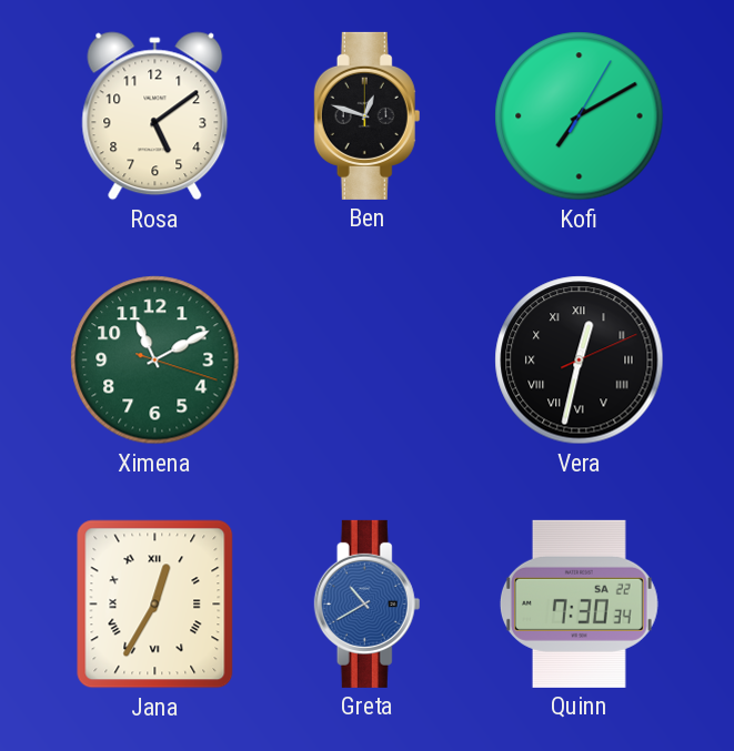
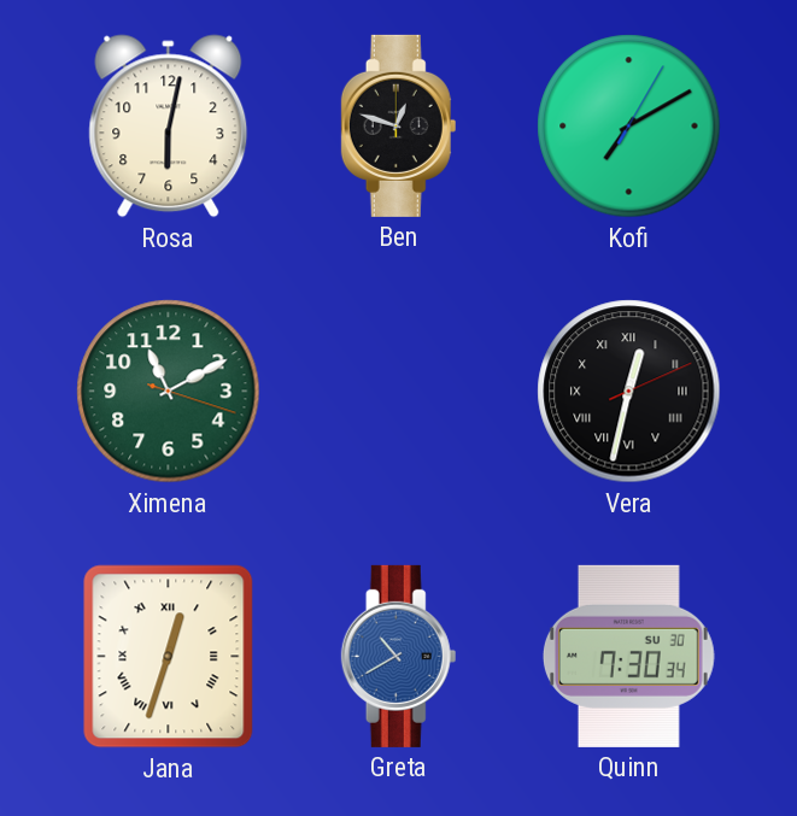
Rosa: 5:09 -> 6:02
Jana: 12:35 -> 12:33
Quinn date: SA 22 -> SU 30
